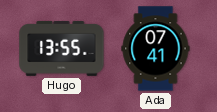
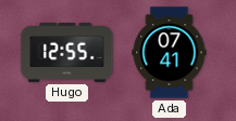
Hugo: 13:55 -> 12:55
